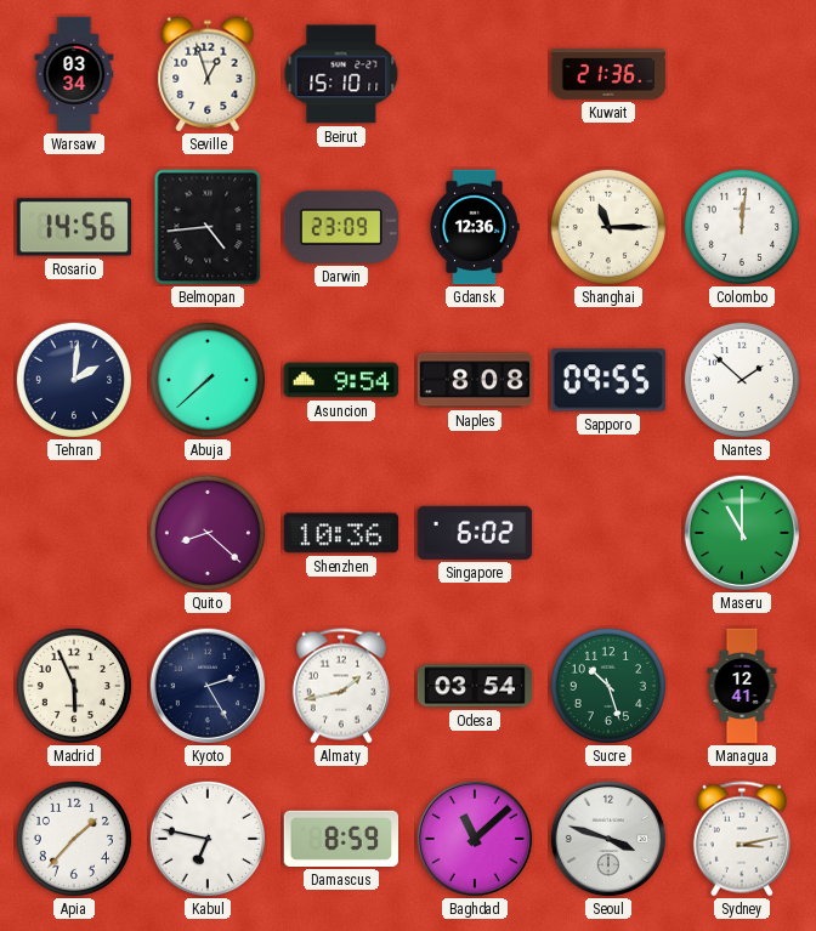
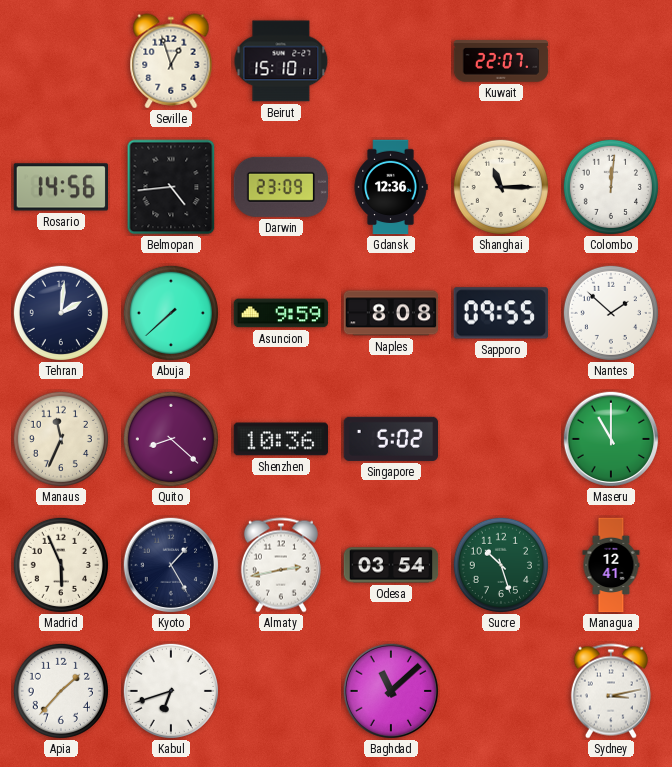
Warsaw: 03:34 -> none
Kuwait: 21:36 -> 22:07
Asuncion: 9:54 -> 9:59
Manaus: none -> 11:34
Singapore: 6:02 -> 5:02
Kyoto: 2:25 -> 1:25
Almaty: 1:43 -> 2:43
Kabul: 6:47 -> 6:42
Damascus: 8:59 -> none
Seoul: 3:48 -> none
